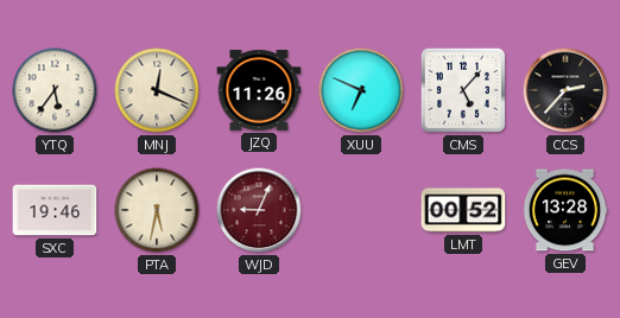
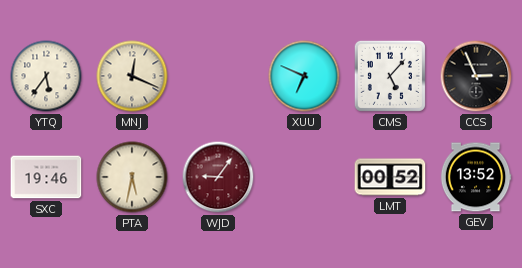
JZQ: 11:26 -> none
CCS: 2:37 -> 2:56
WJD: 9:04 -> 9:06
GEV: 13:28 -> 13:52
